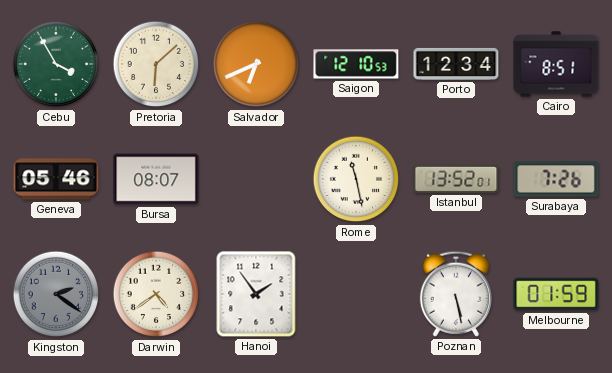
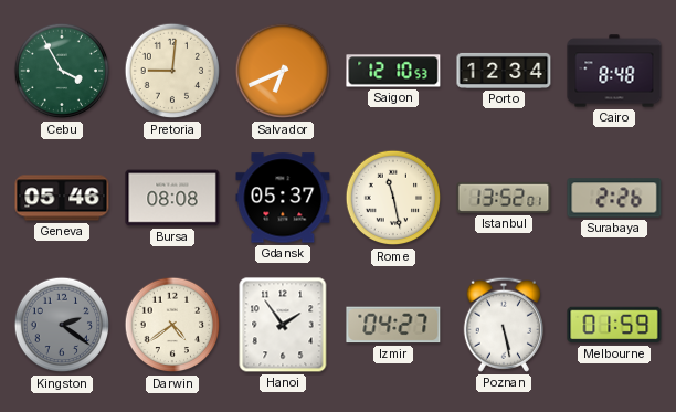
Pretoria: 6:08 -> 9:01
Cairo: 8:51 -> 8:48
Bursa: 08:07 -> 08:08
Gdansk: none -> 05:37
Surabaya: 7:26 -> 2:26
Izmir: none -> 04:27
